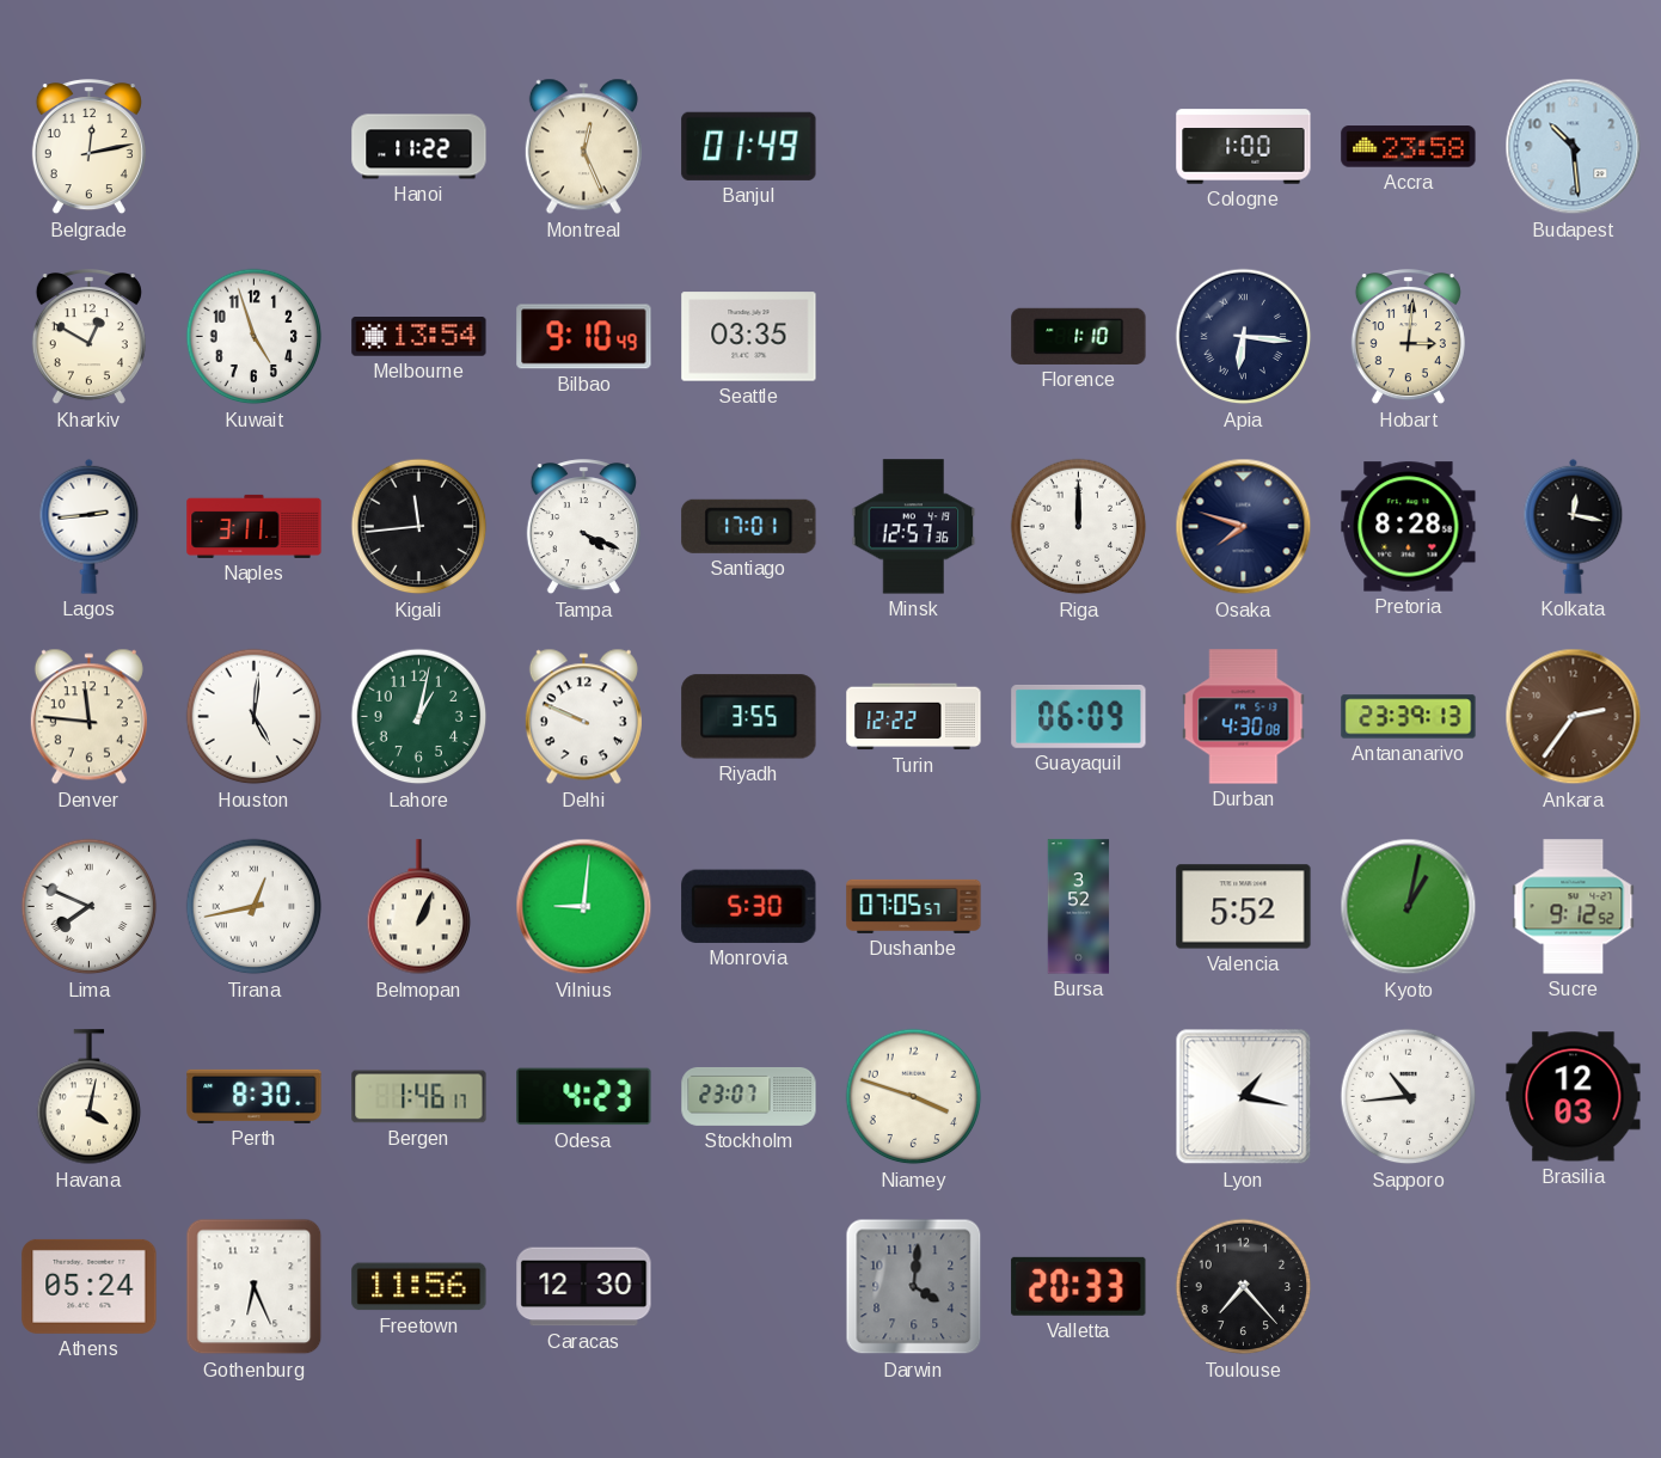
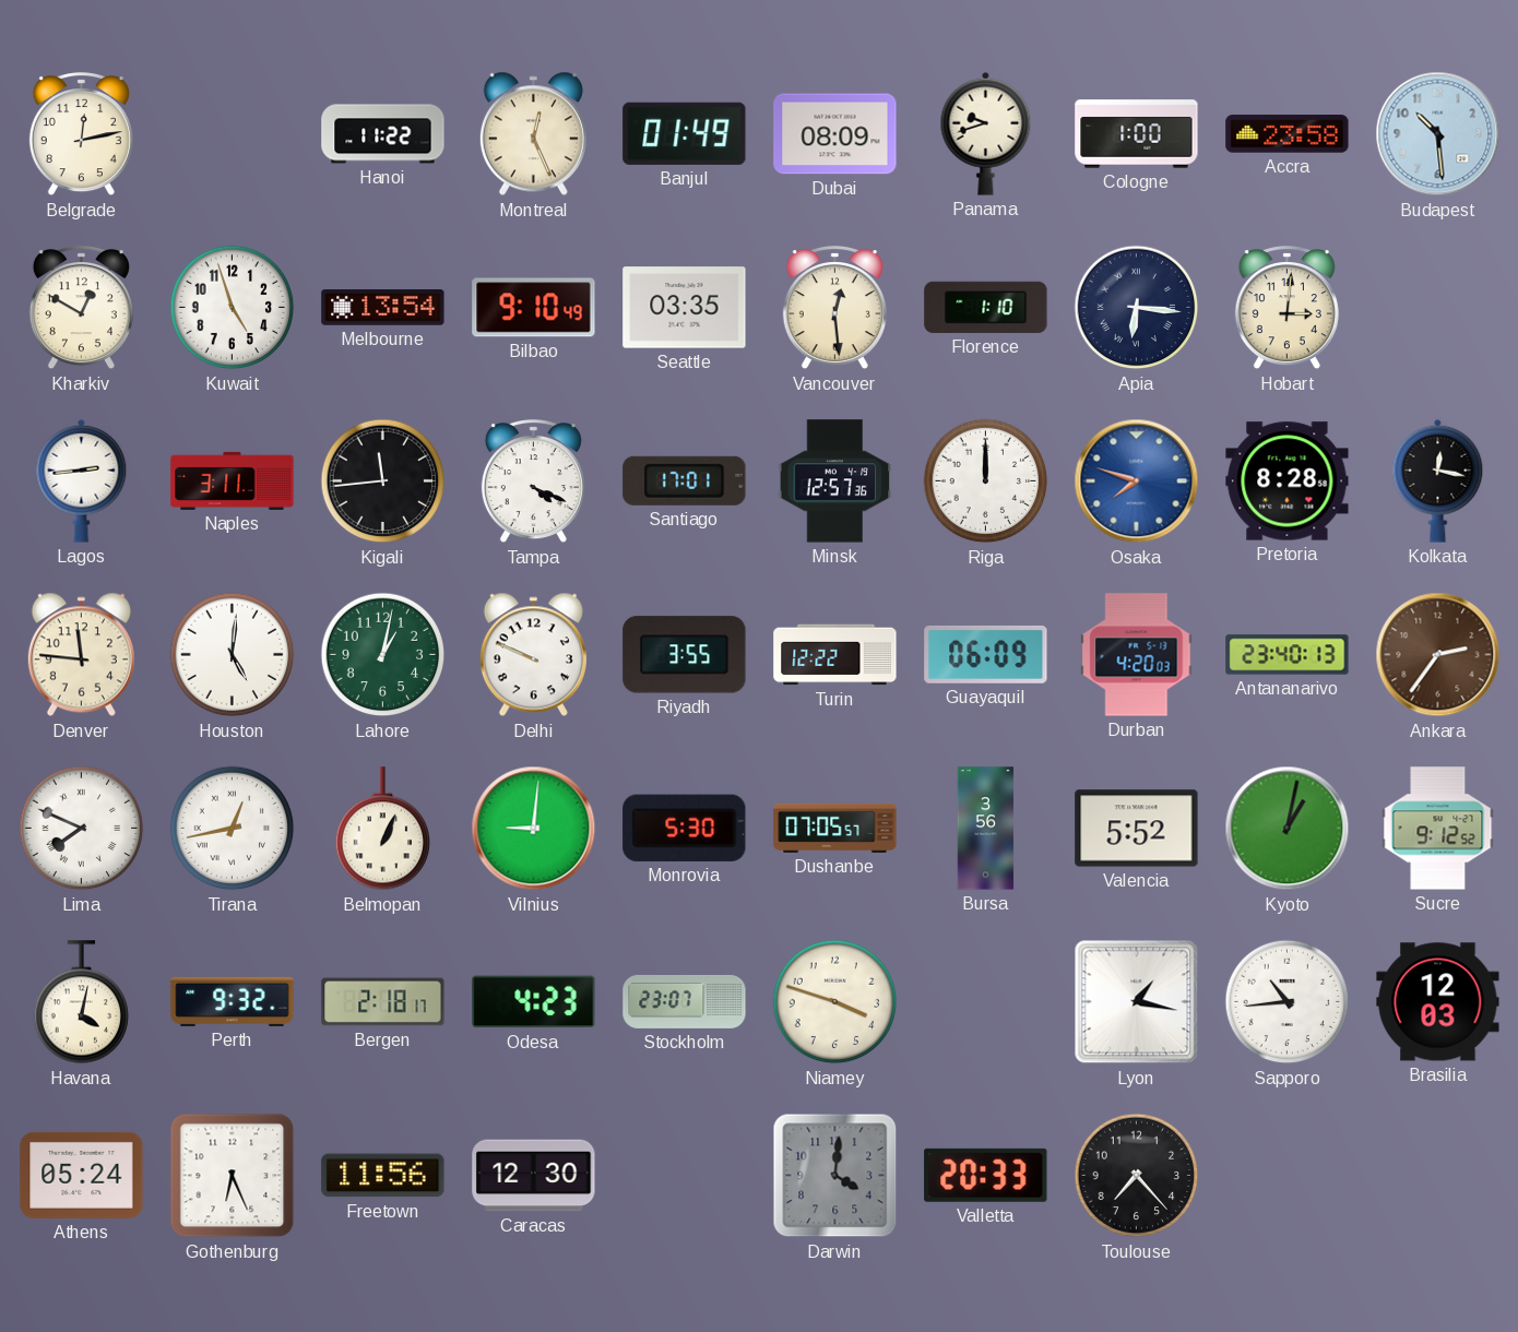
Dubai: none -> 08:09
Panama: none -> 9:42
Vancouver: none -> 12:29
Osaka dial: navy -> blue
Durban: 4:30 -> 4:20
Antananarivo: 23:39 -> 23:40
Bursa: 3:52 -> 3:56
Perth: 8:30 -> 9:32
Bergen: 1:46 -> 2:18
